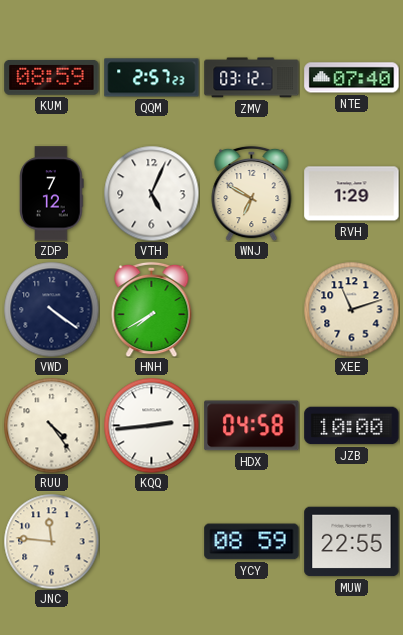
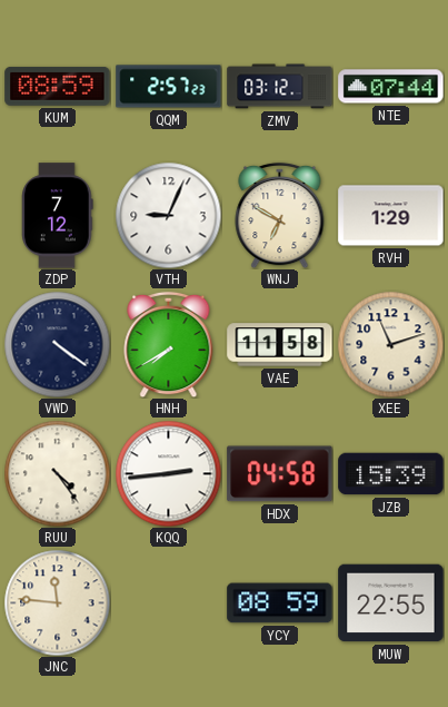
NTE: 07:40 -> 07:44
VTH: 5:04 -> 9:04
VAE: none -> 11:58
JZB: 10:00 -> 15:39
